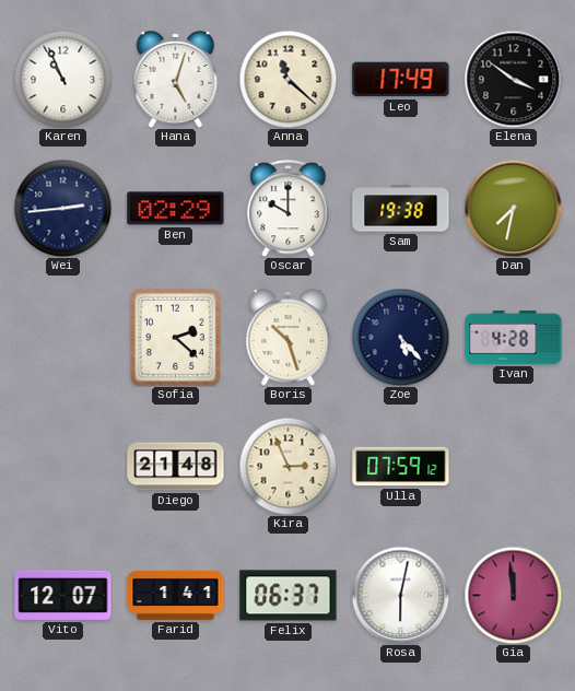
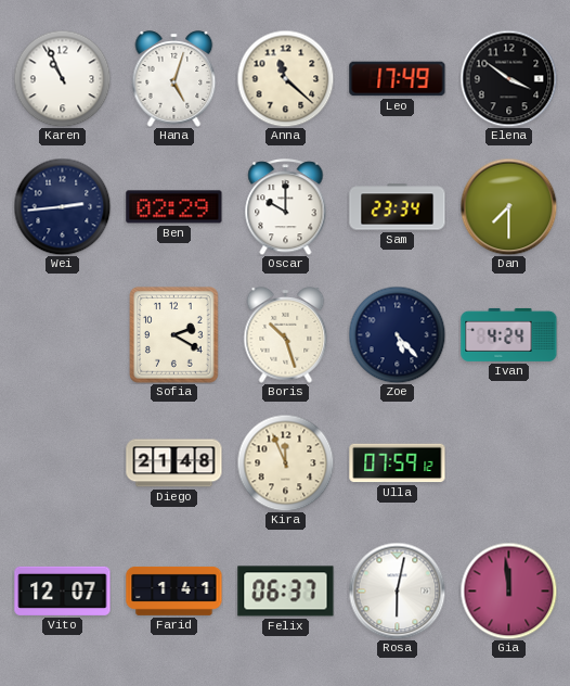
Sam: 19:38 -> 23:34
Dan: 7:32 -> 7:30
Sofia: 2:22 -> 2:20
Ivan: 4:28 -> 4:24
Kira: 2:56 -> 11:56
